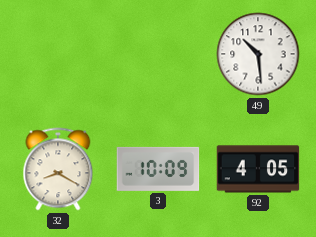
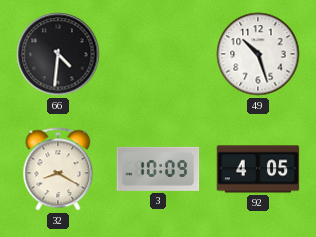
66: none -> 4:31
49: 10:29 -> 10:27
